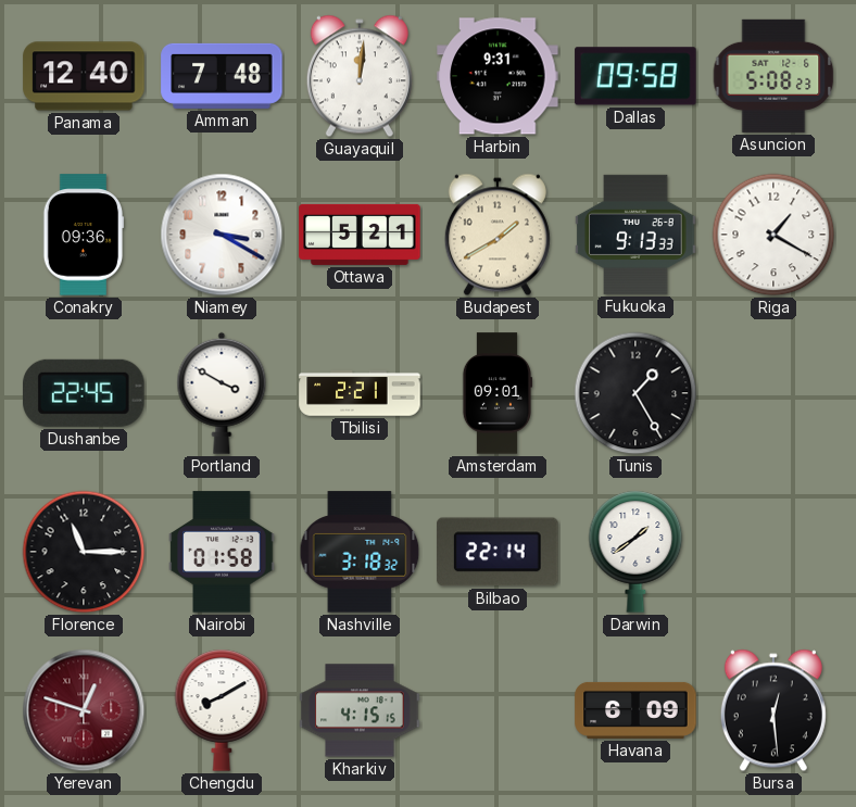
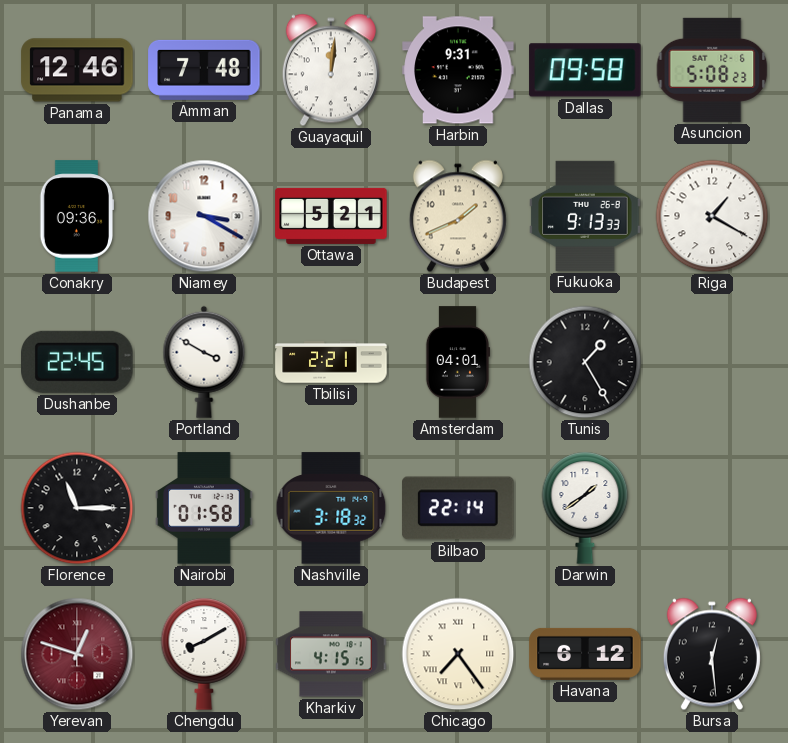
Panama: 12:40 -> 12:46
Budapest: 1:40 -> 1:41
Amsterdam: 09:01 -> 04:01
Chicago: none -> 7:24
Havana: 6:09 -> 6:12
